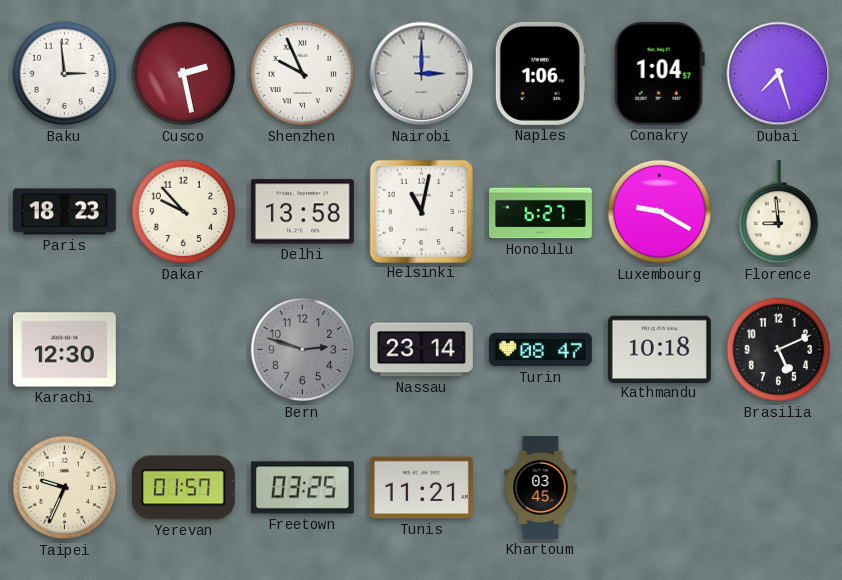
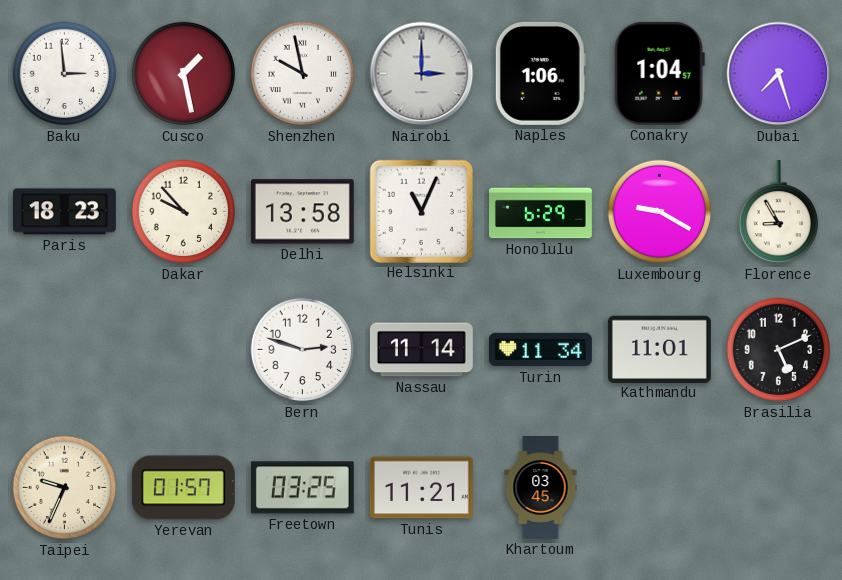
Cusco: 2:28 -> 1:28
Shenzhen: 9:56 -> 9:58
Helsinki: 11:02 -> 11:04
Honolulu: 6:27 -> 6:29
Florence: 8:59 -> 8:55
Karachi: 12:30 -> none
Bern dial: grey -> white
Nassau: 23:14 -> 11:14
Turin: 08:47 -> 11:34
Kathmandu: 10:18 -> 11:01
